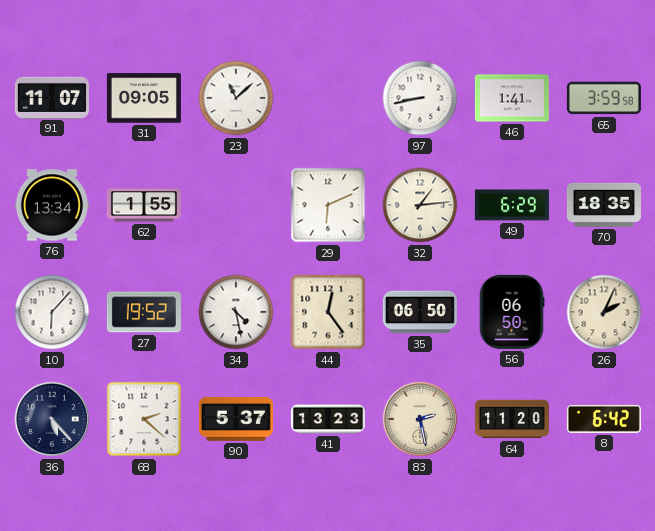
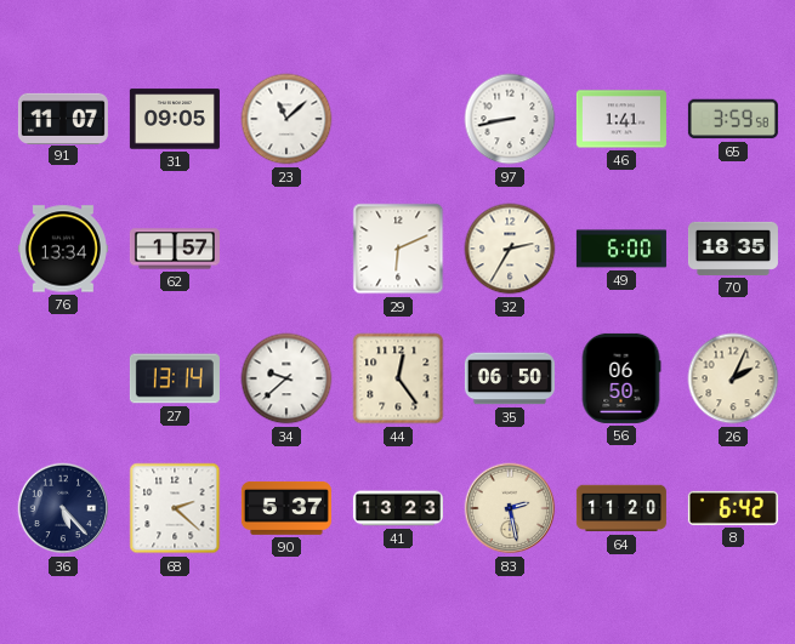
62: 1:55 -> 1:57
32: 1:14 -> 2:35
49: 6:29 -> 6:00
10: 6:07 -> none
27: 19:52 -> 13:14
34: 4:28 -> 9:38
